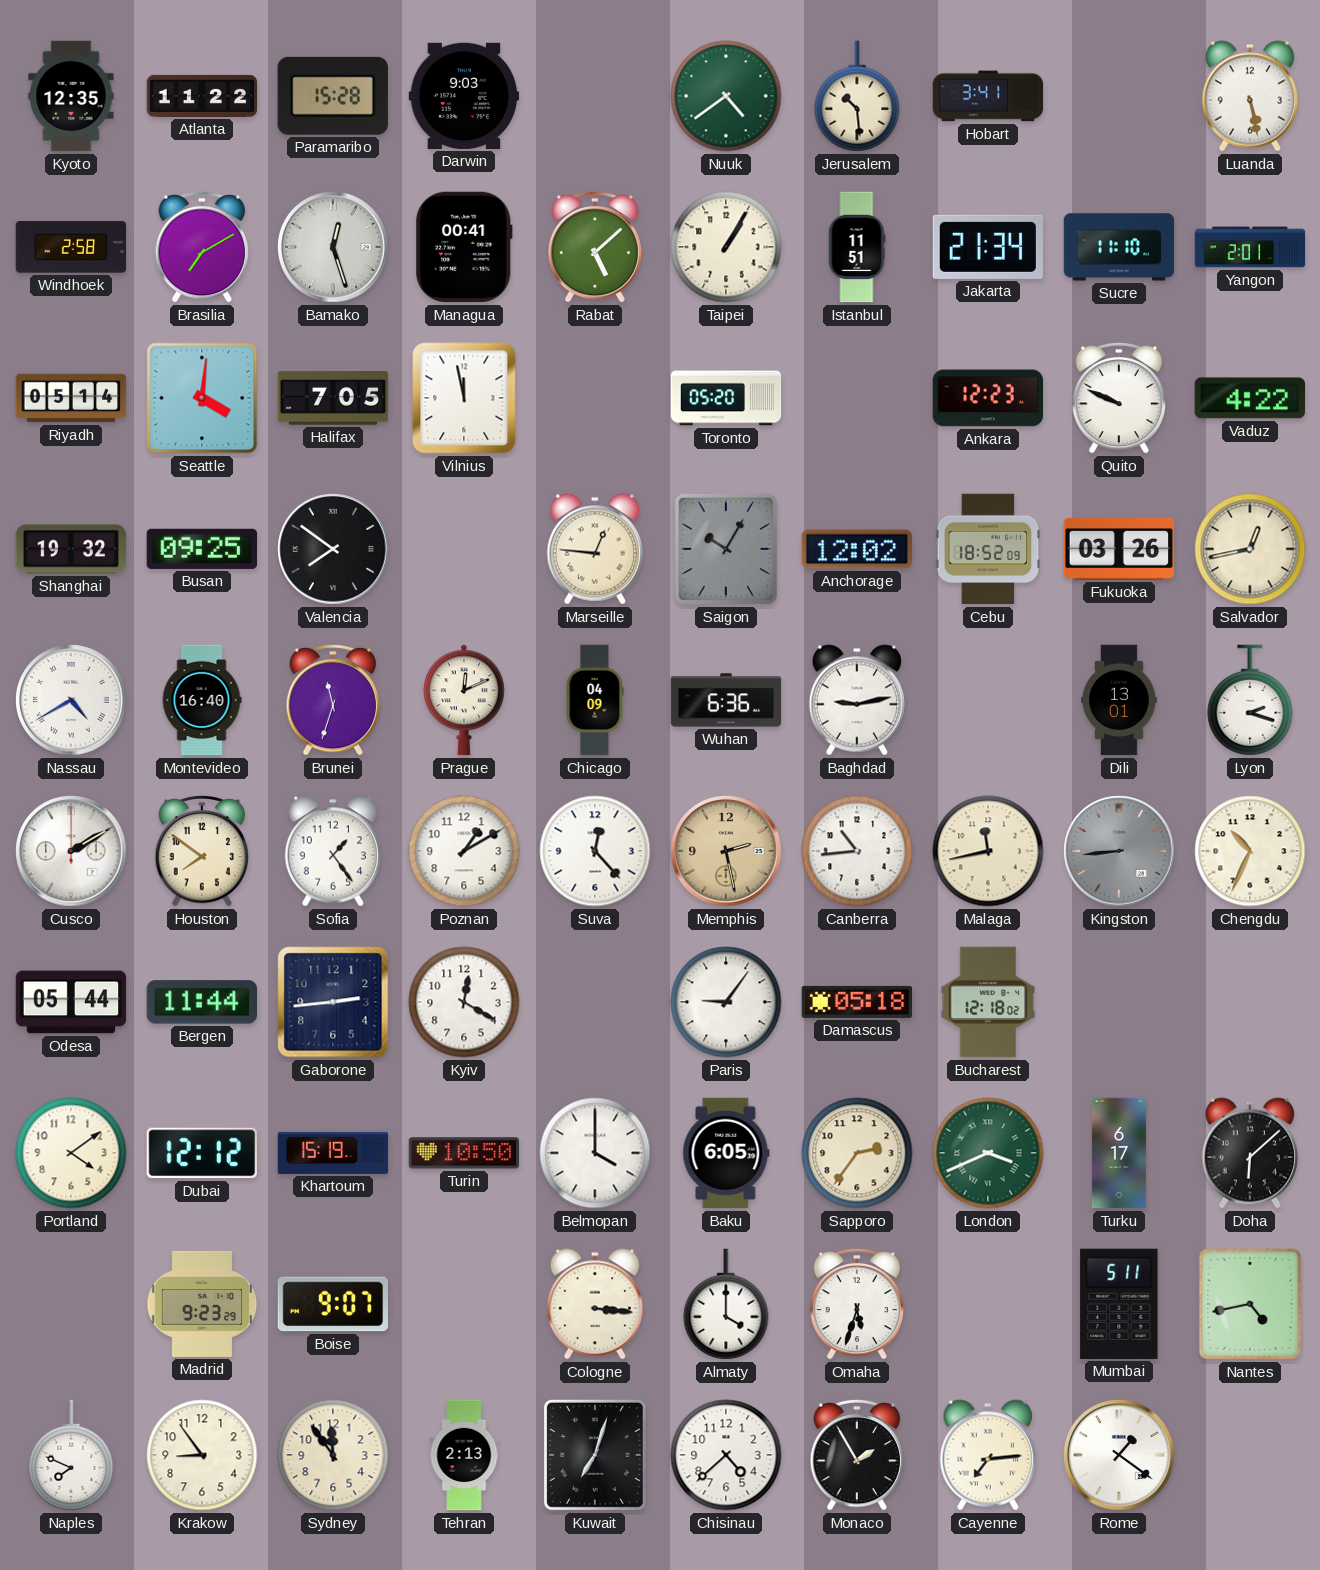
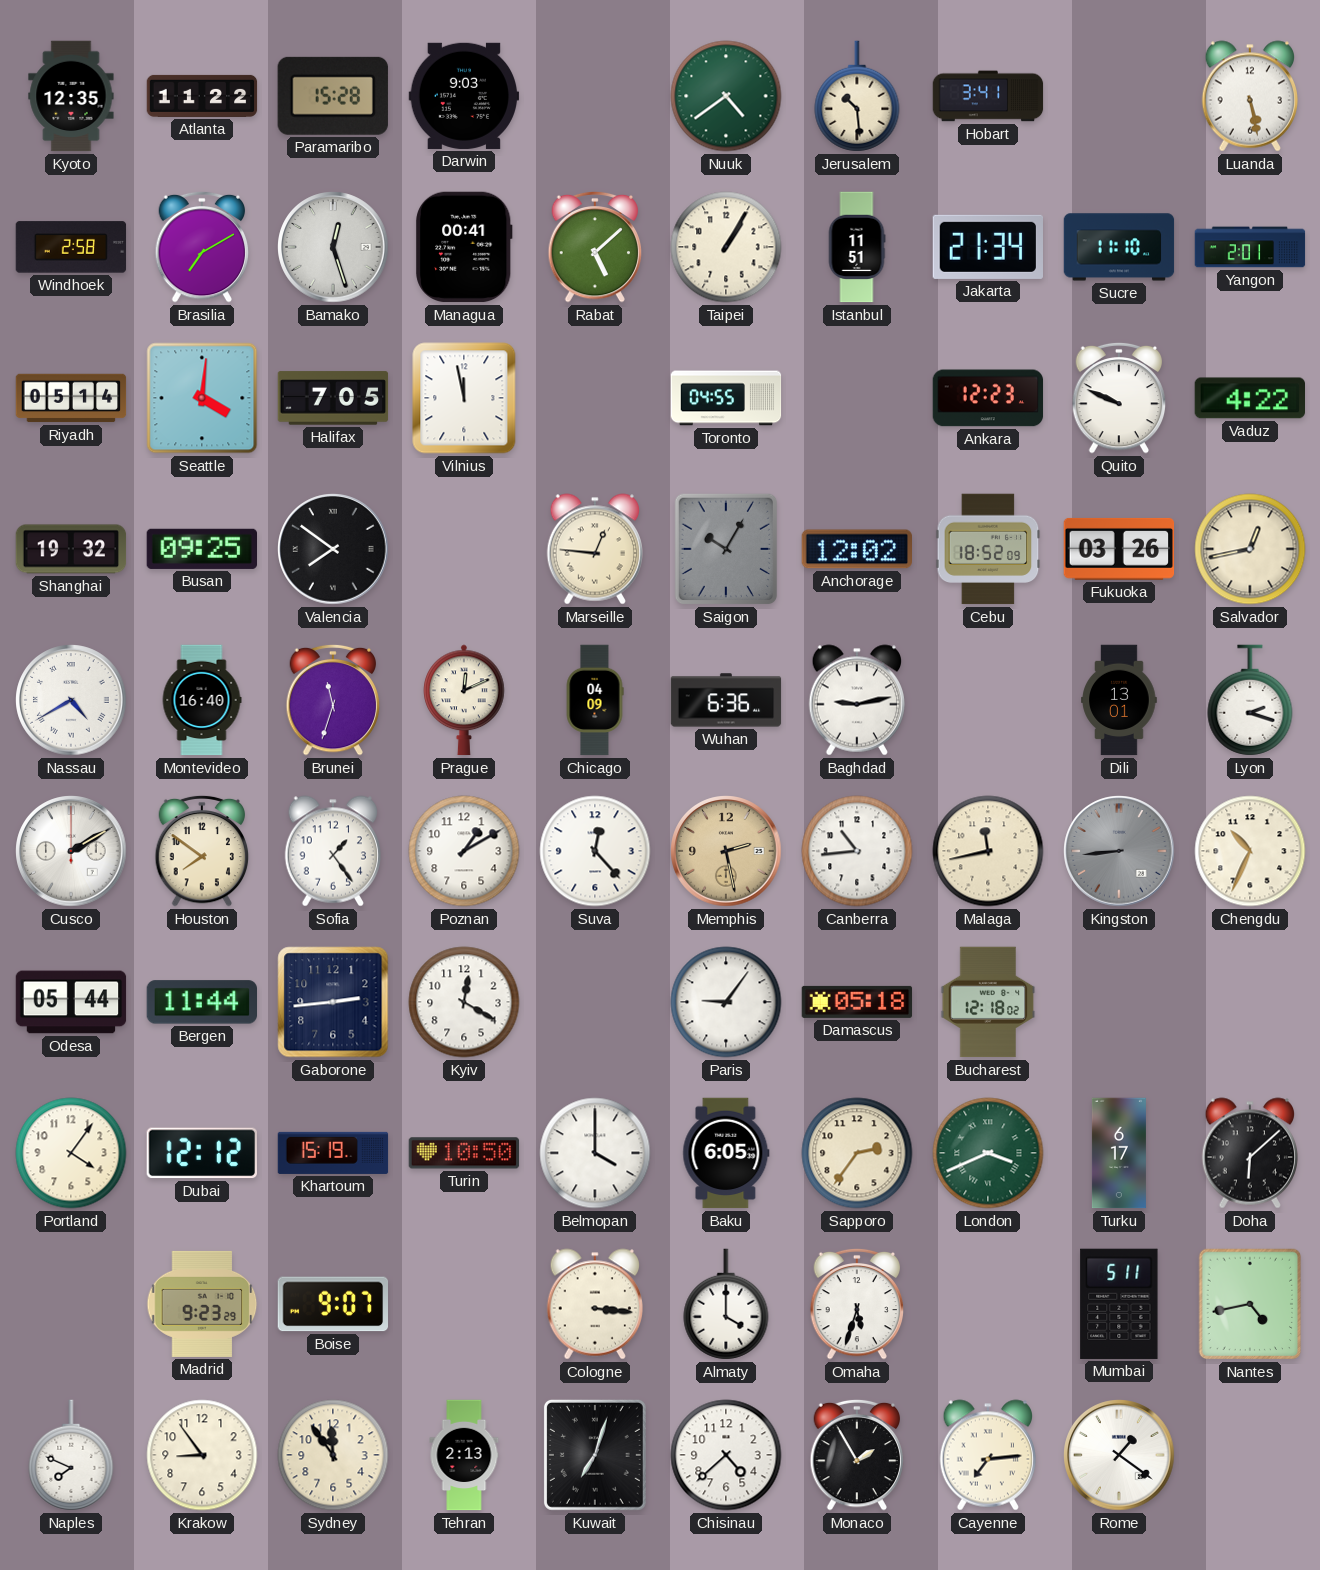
Toronto: 05:20 -> 04:55
Portland: 4:09 -> 4:06
